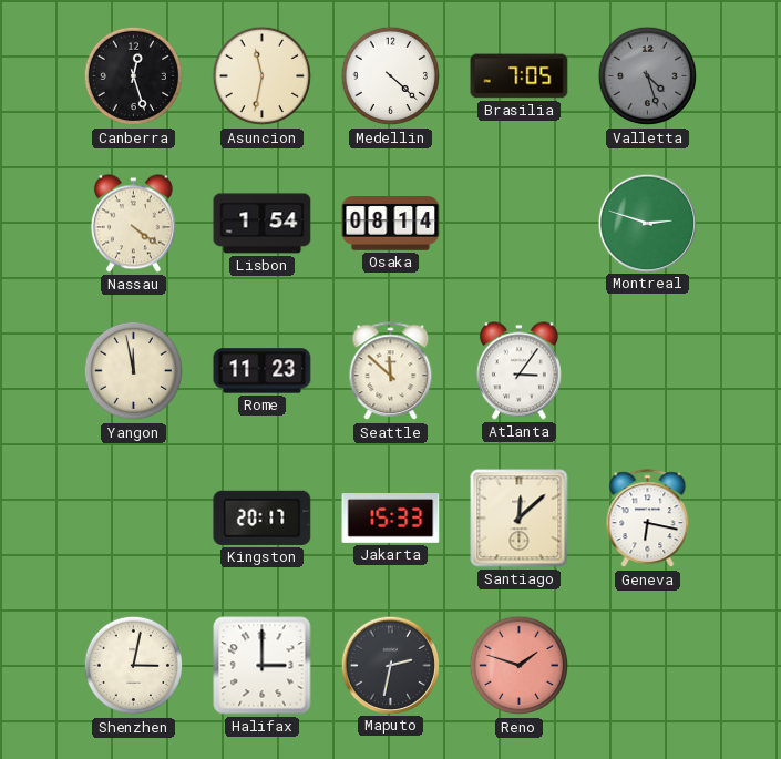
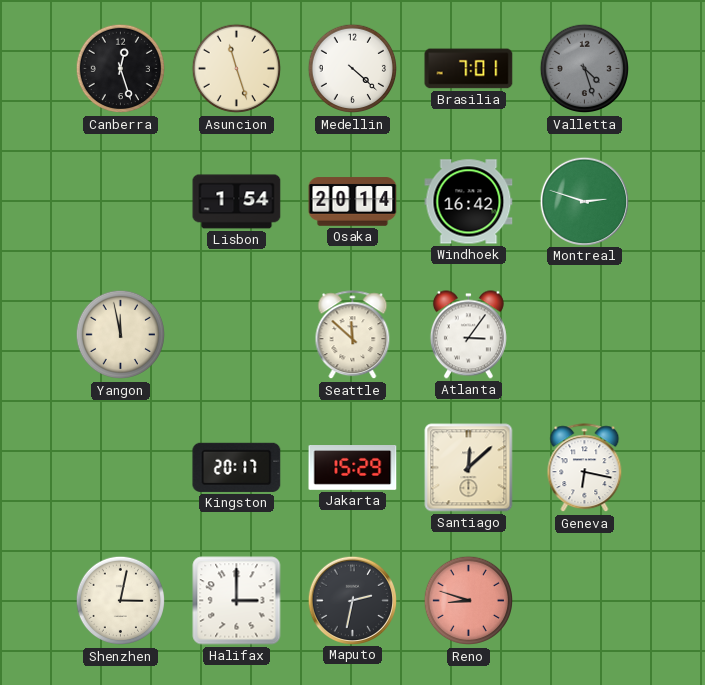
Asuncion: 11:32 -> 11:27
Brasilia: 7:05 -> 7:01
Nassau: 4:21 -> none
Osaka: 08:14 -> 20:14
Windhoek: none -> 16:42
Rome: 11:23 -> none
Jakarta: 15:33 -> 15:29
Reno: 1:48 -> 8:48
